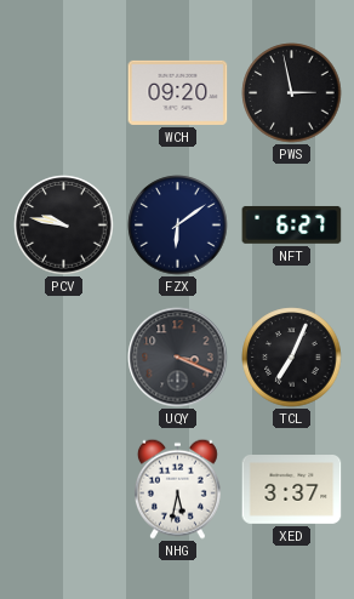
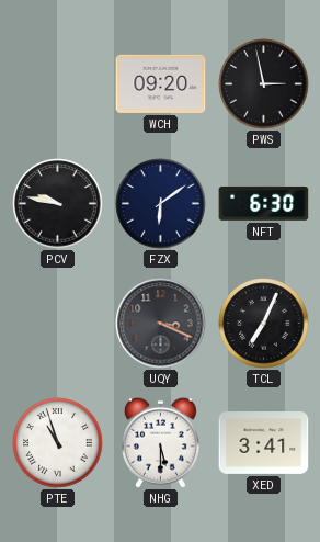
NFT: 6:27 -> 6:30
PTE: none -> 10:57
NHG: 5:32 -> 5:30
XED: 3:37 -> 3:41
